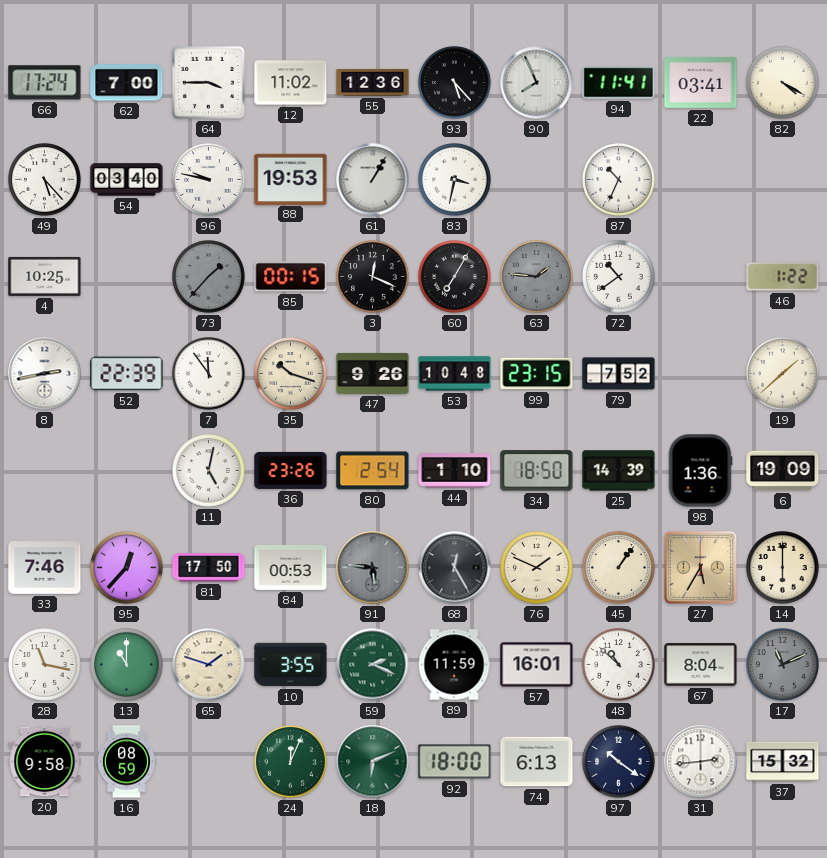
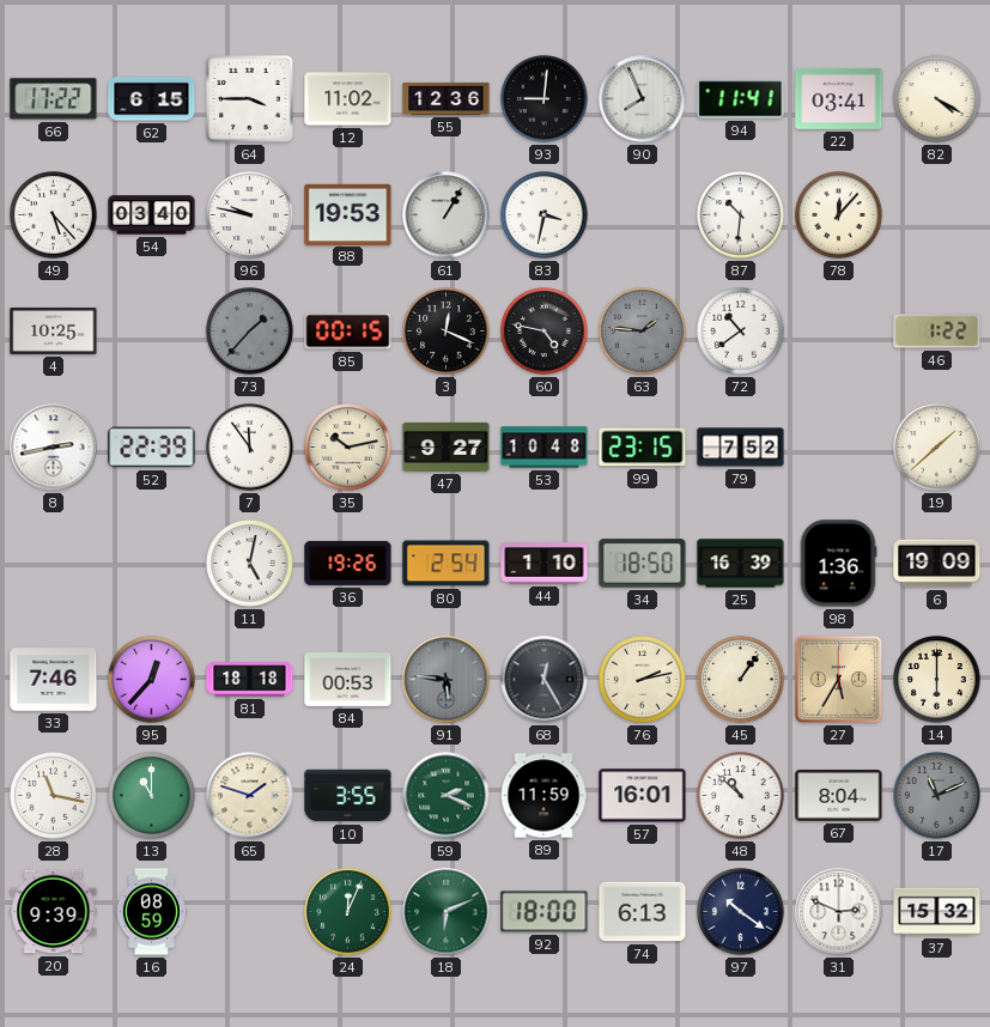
66: 17:24 -> 17:22
62: 7:00 -> 6:15
93: 5:23 -> 9:01
87: 10:34 -> 10:31
78: none -> 12:07
60: 7:05 -> 4:47
35: 10:18 -> 10:13
47: 9:26 -> 9:27
36: 23:26 -> 19:26
25: 14:39 -> 16:39
81: 17:50 -> 18:18
76: 1:49 -> 2:13
20: 9:58 -> 9:39
31: 2:44 -> 2:49
